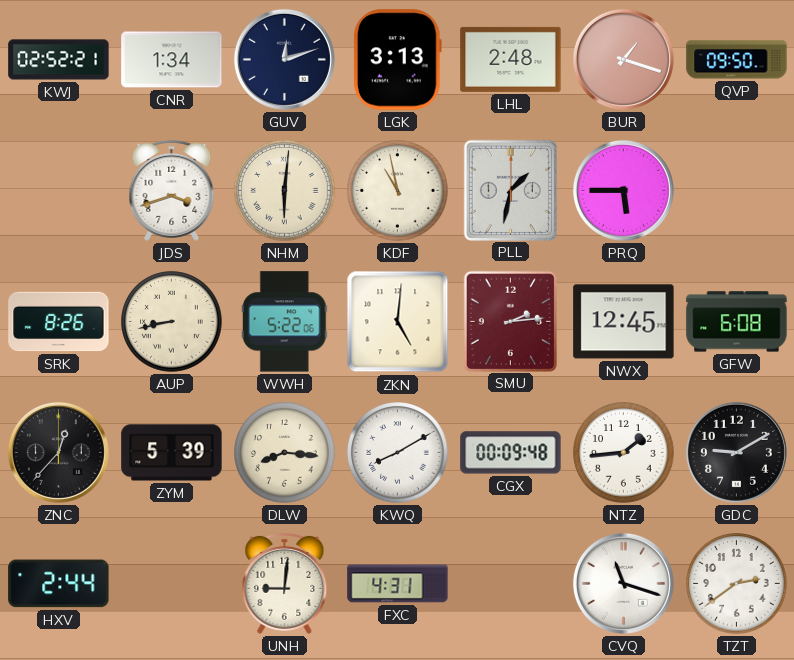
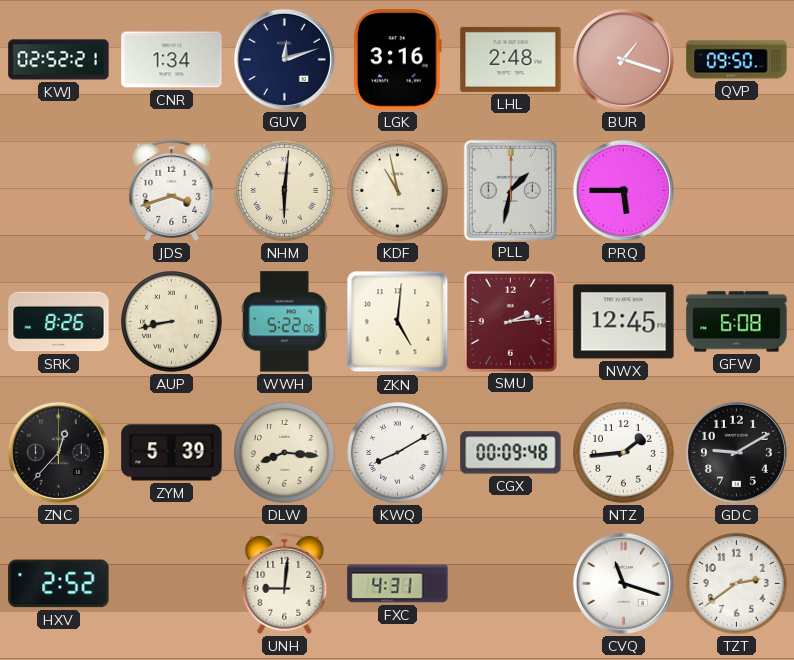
LGK: 3:13 -> 3:16
HXV: 2:44 -> 2:52
